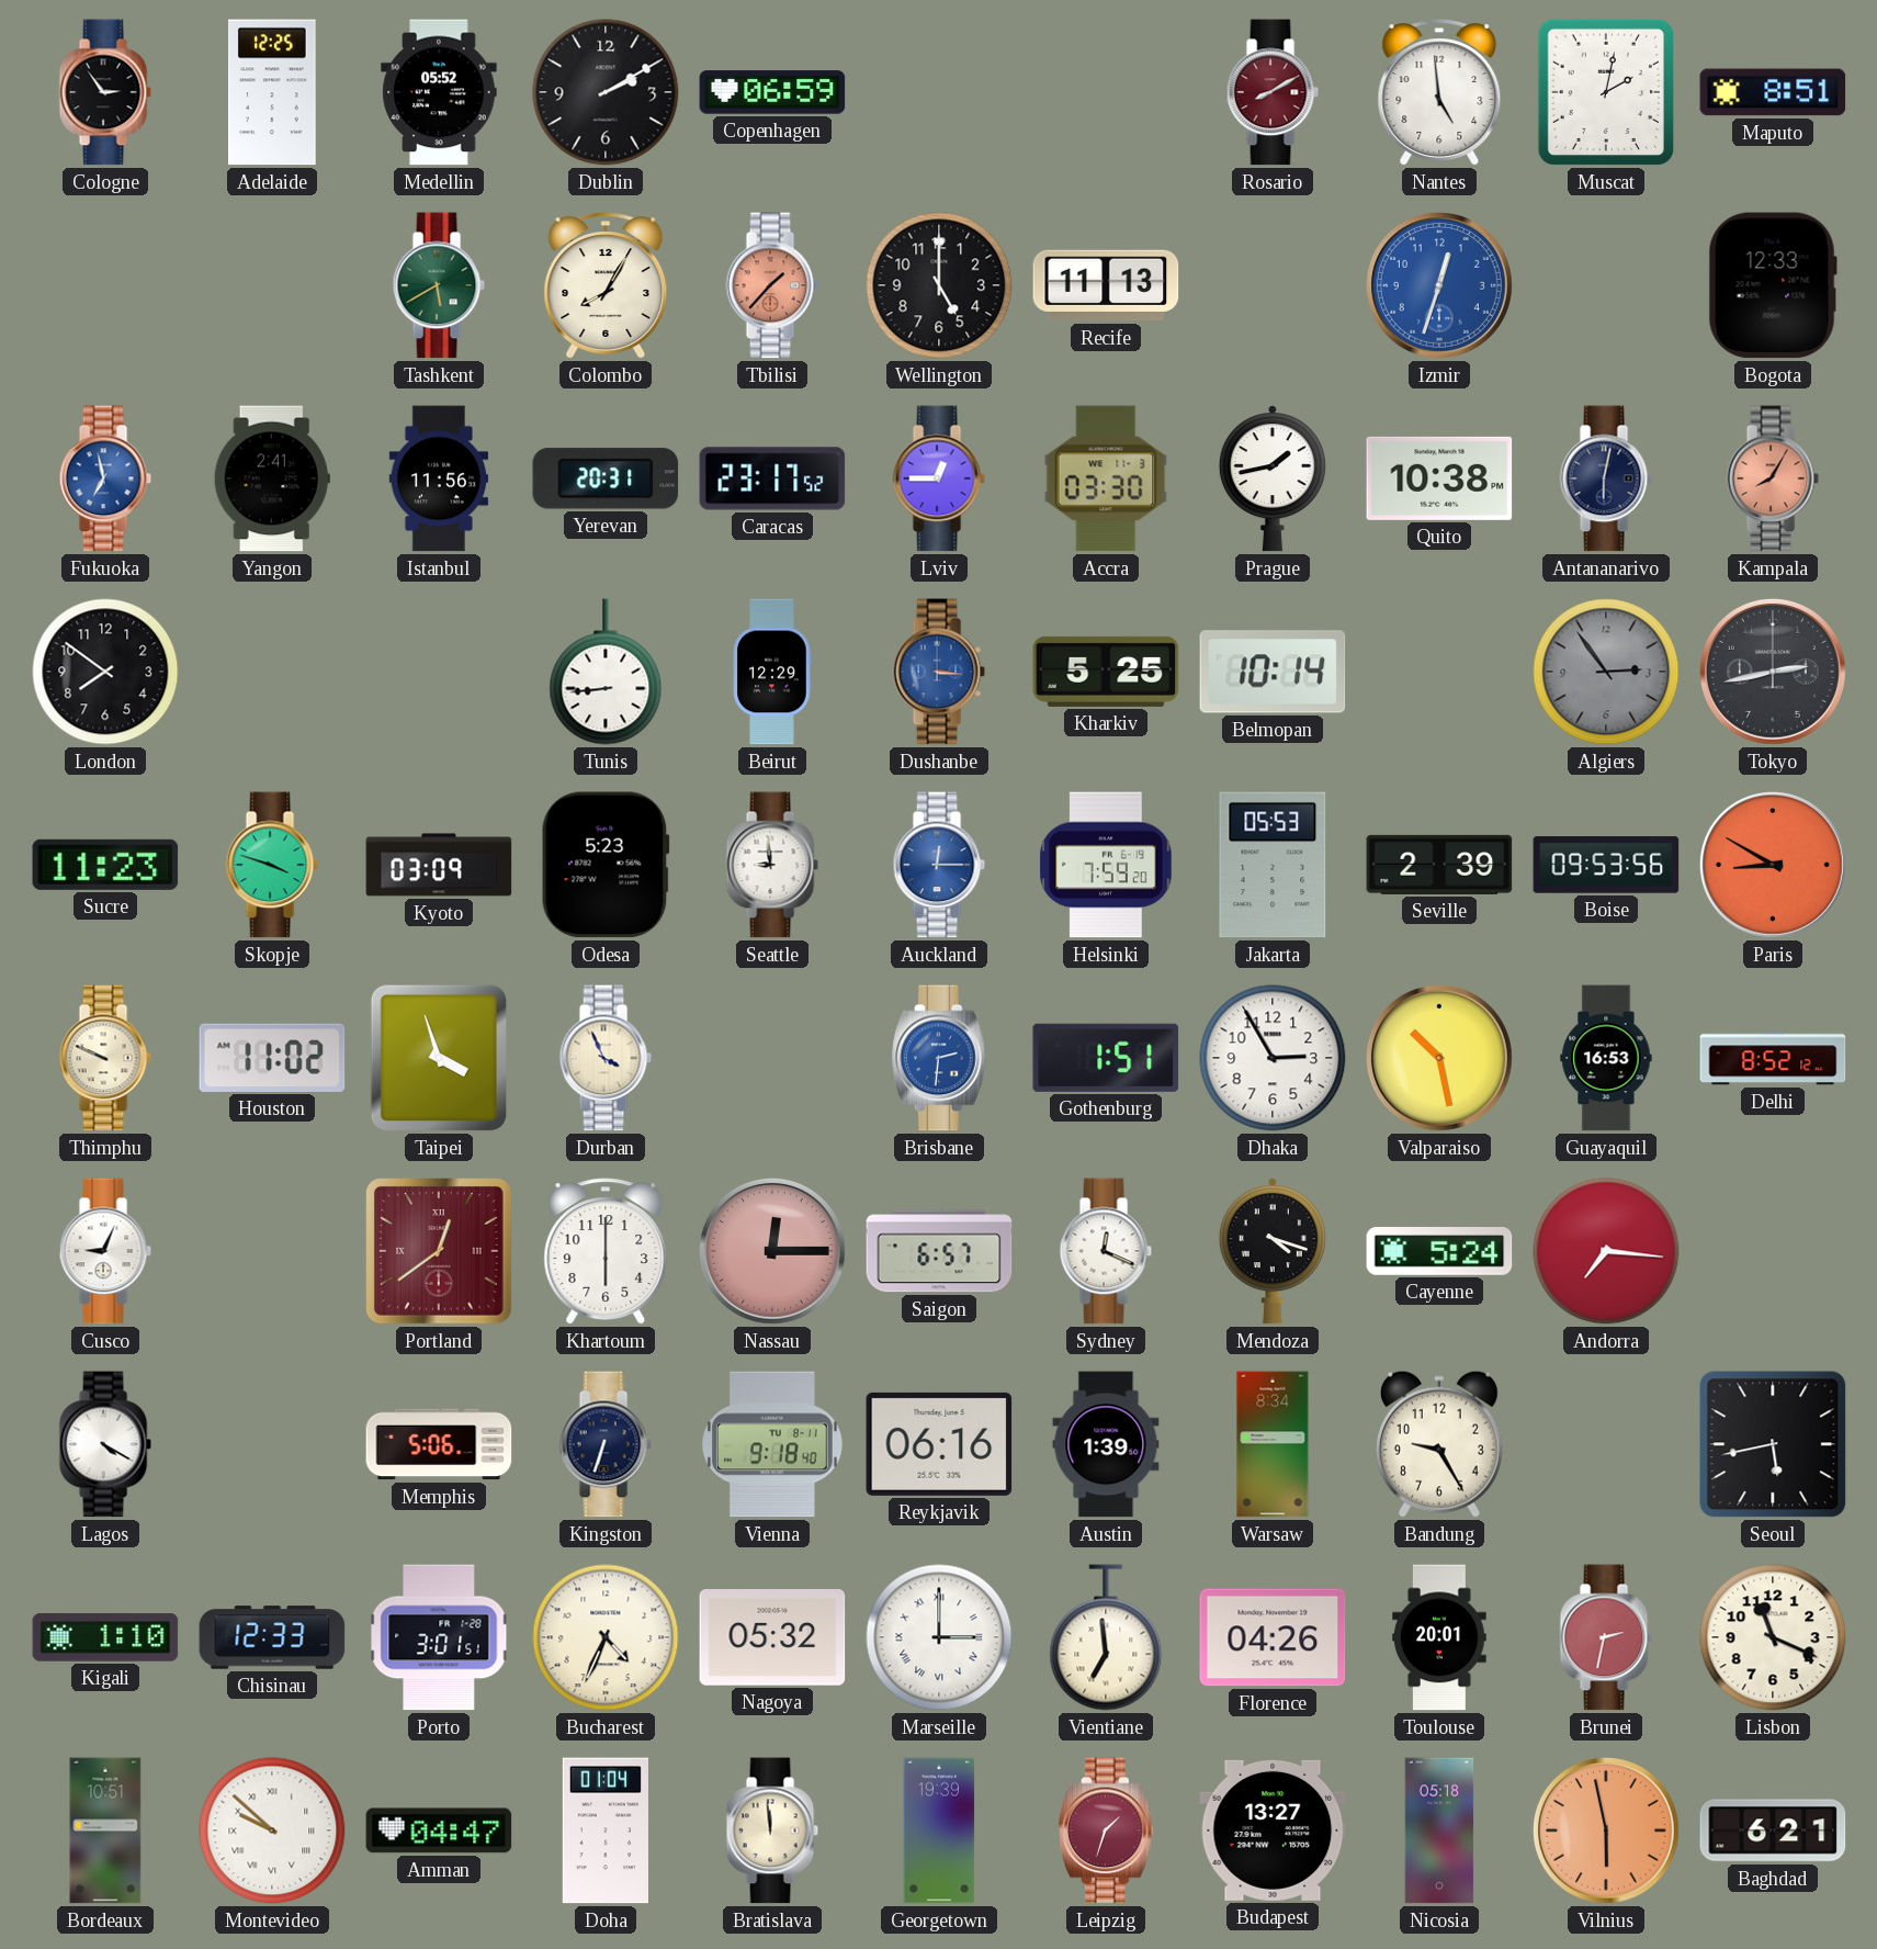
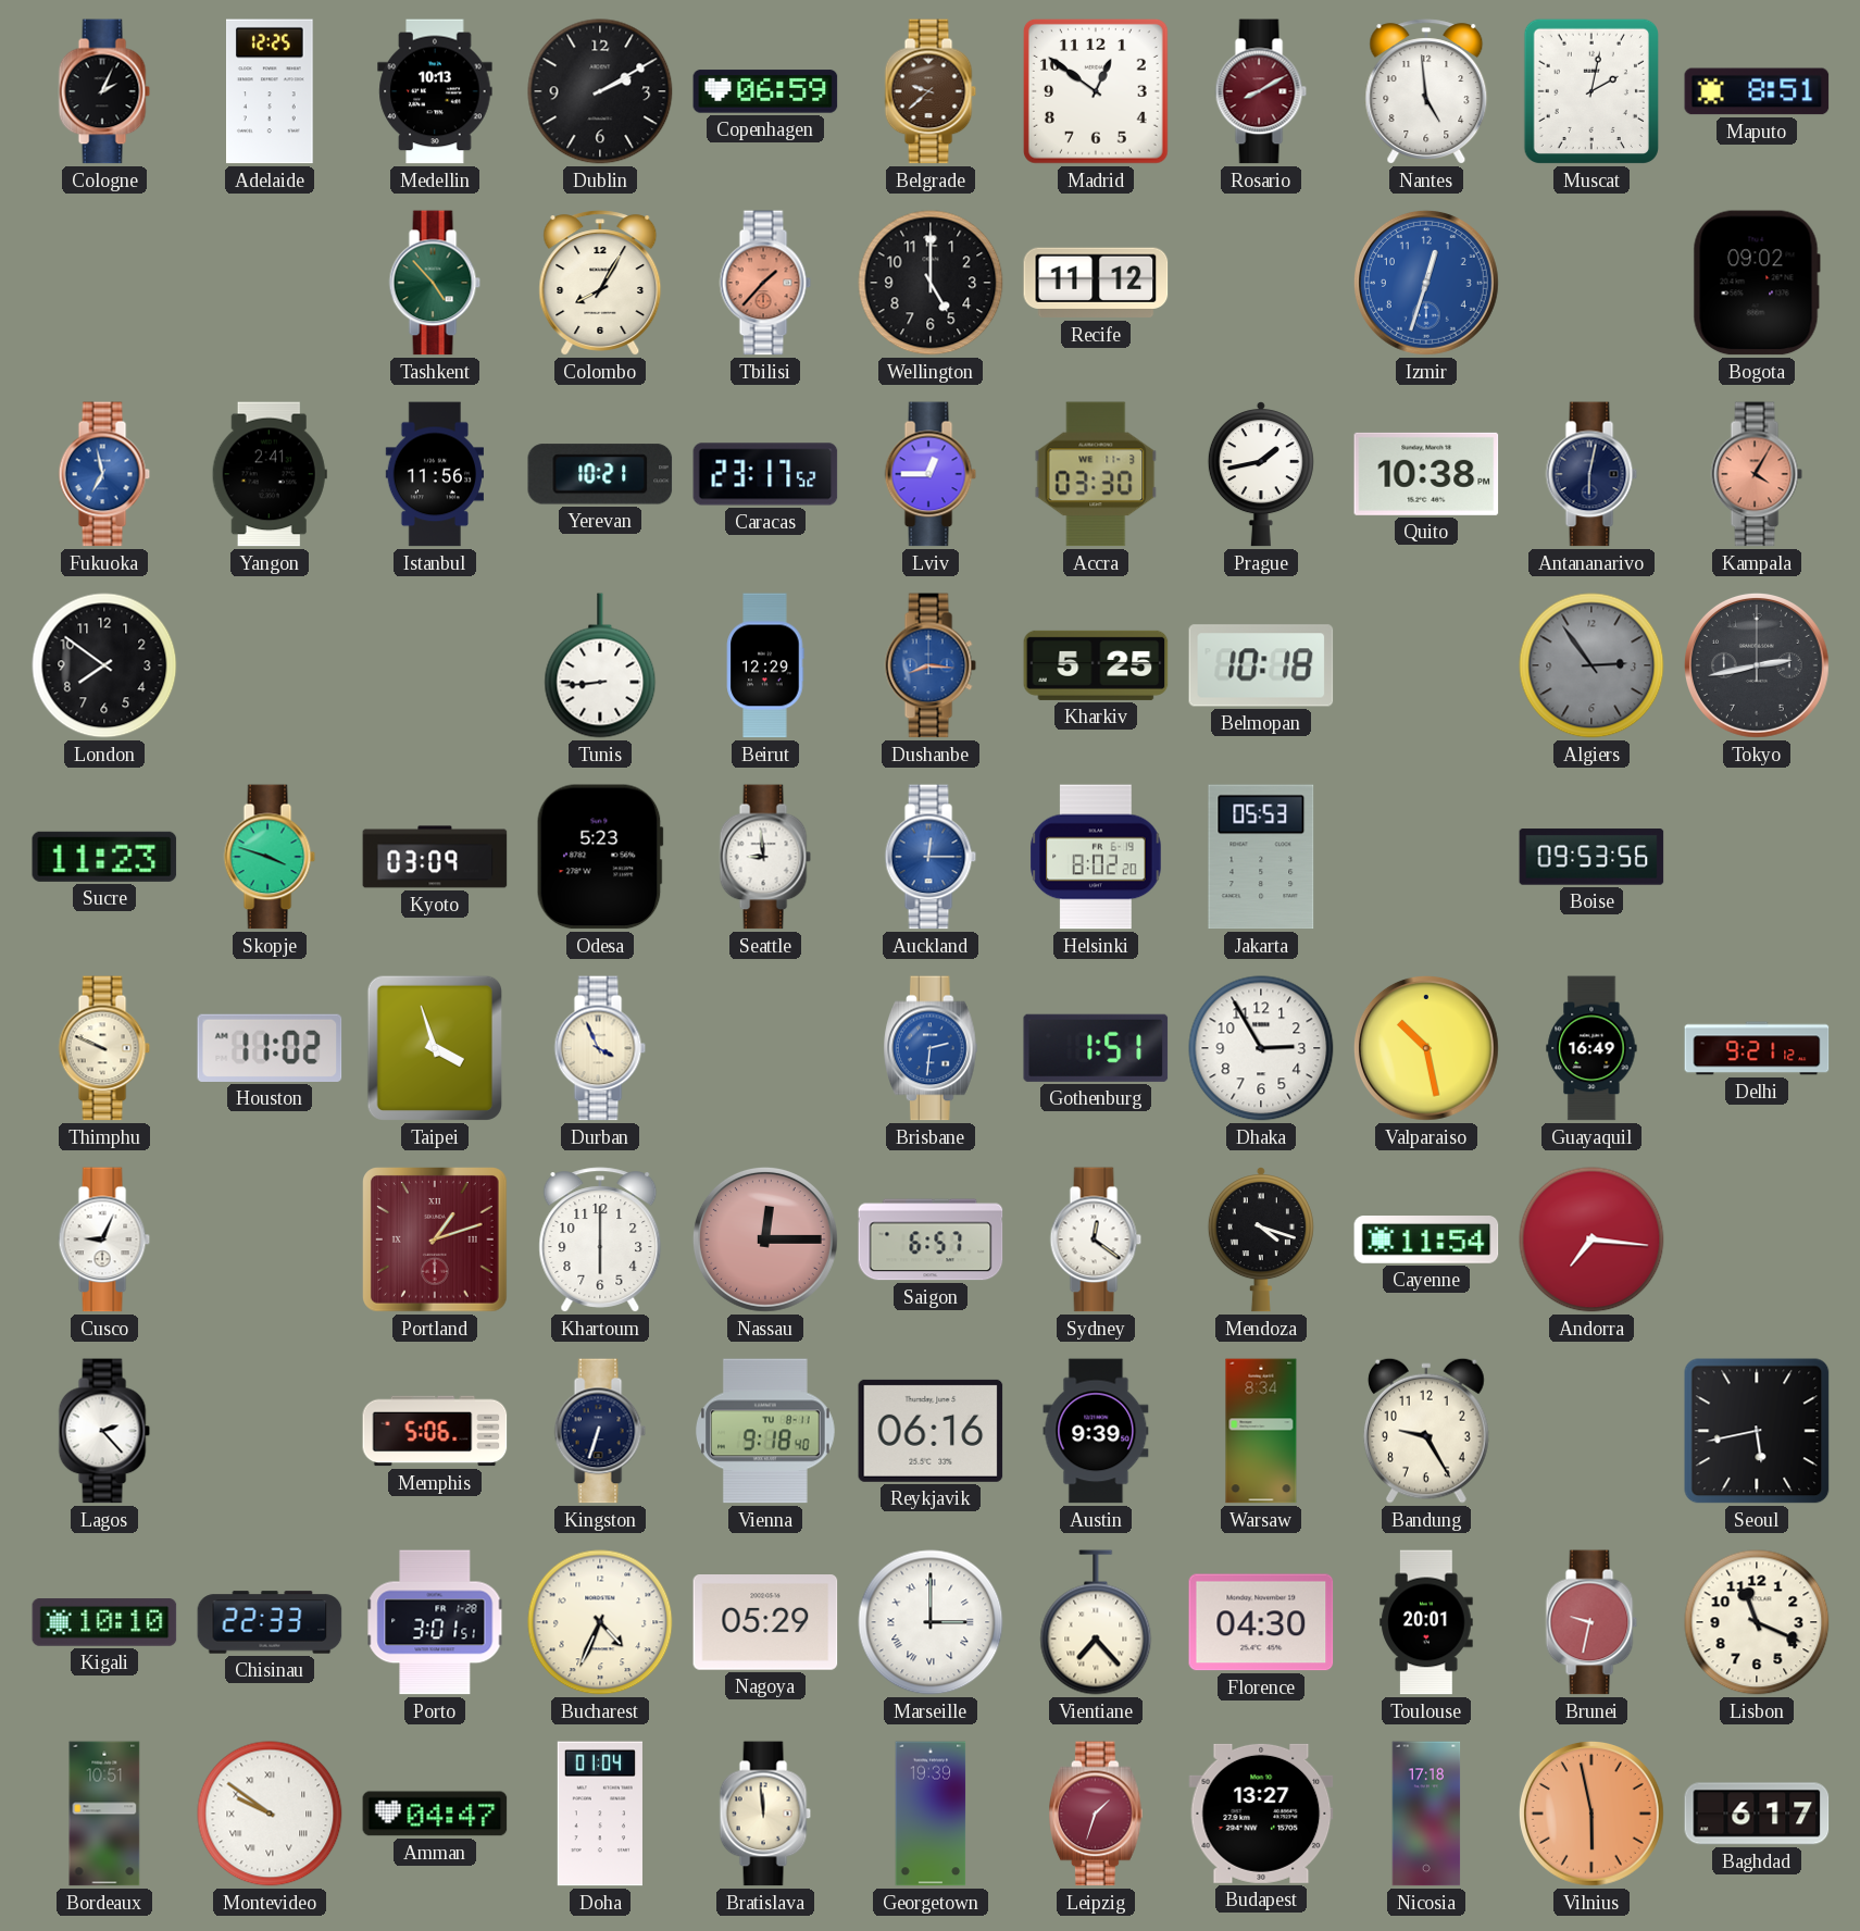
Cologne: 2:54 -> 2:04
Medellin: 05:52 -> 10:13
Belgrade: none -> 9:38
Madrid: none -> 12:51
Tashkent: 5:40 -> 4:53
Recife: 11:13 -> 11:12
Bogota: 12:33 -> 09:02
Yerevan: 20:31 -> 10:21
Kampala: 8:05 -> 4:05
Dushanbe: 3:16 -> 8:16
Belmopan: 10:14 -> 10:18
Helsinki: 7:59 -> 8:02
Seville: 2:39 -> none
Paris: 8:50 -> none
Guayaquil: 16:53 -> 16:49
Delhi: 8:52 -> 9:21
Portland: 12:39 -> 1:12
Sydney: 12:19 -> 12:21
Cayenne: 5:24 -> 11:54
Lagos: 4:20 -> 2:23
Austin: 1:39 -> 9:39
Kigali: 1:10 -> 10:10
Chisinau: 12:33 -> 22:33
Nagoya: 05:32 -> 05:29
Vientiane: 6:59 -> 7:23
Florence: 04:26 -> 04:30
Brunei: 2:32 -> 9:32
Montevideo: 9:52 -> 9:51
Nicosia: 05:18 -> 17:18
Baghdad: 6:21 -> 6:17
